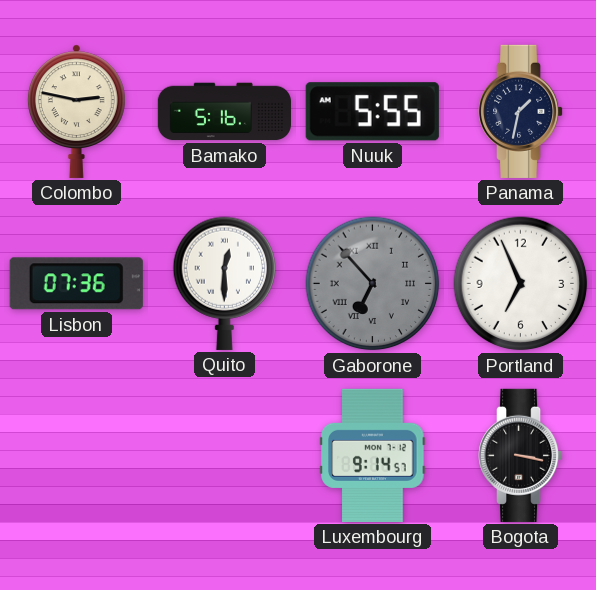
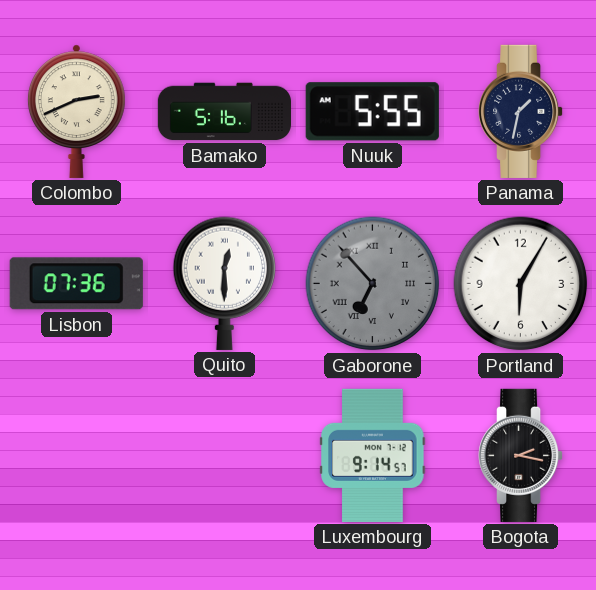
Colombo: 2:47 -> 2:41
Portland: 6:56 -> 6:05
Bogota: 3:17 -> 2:17
